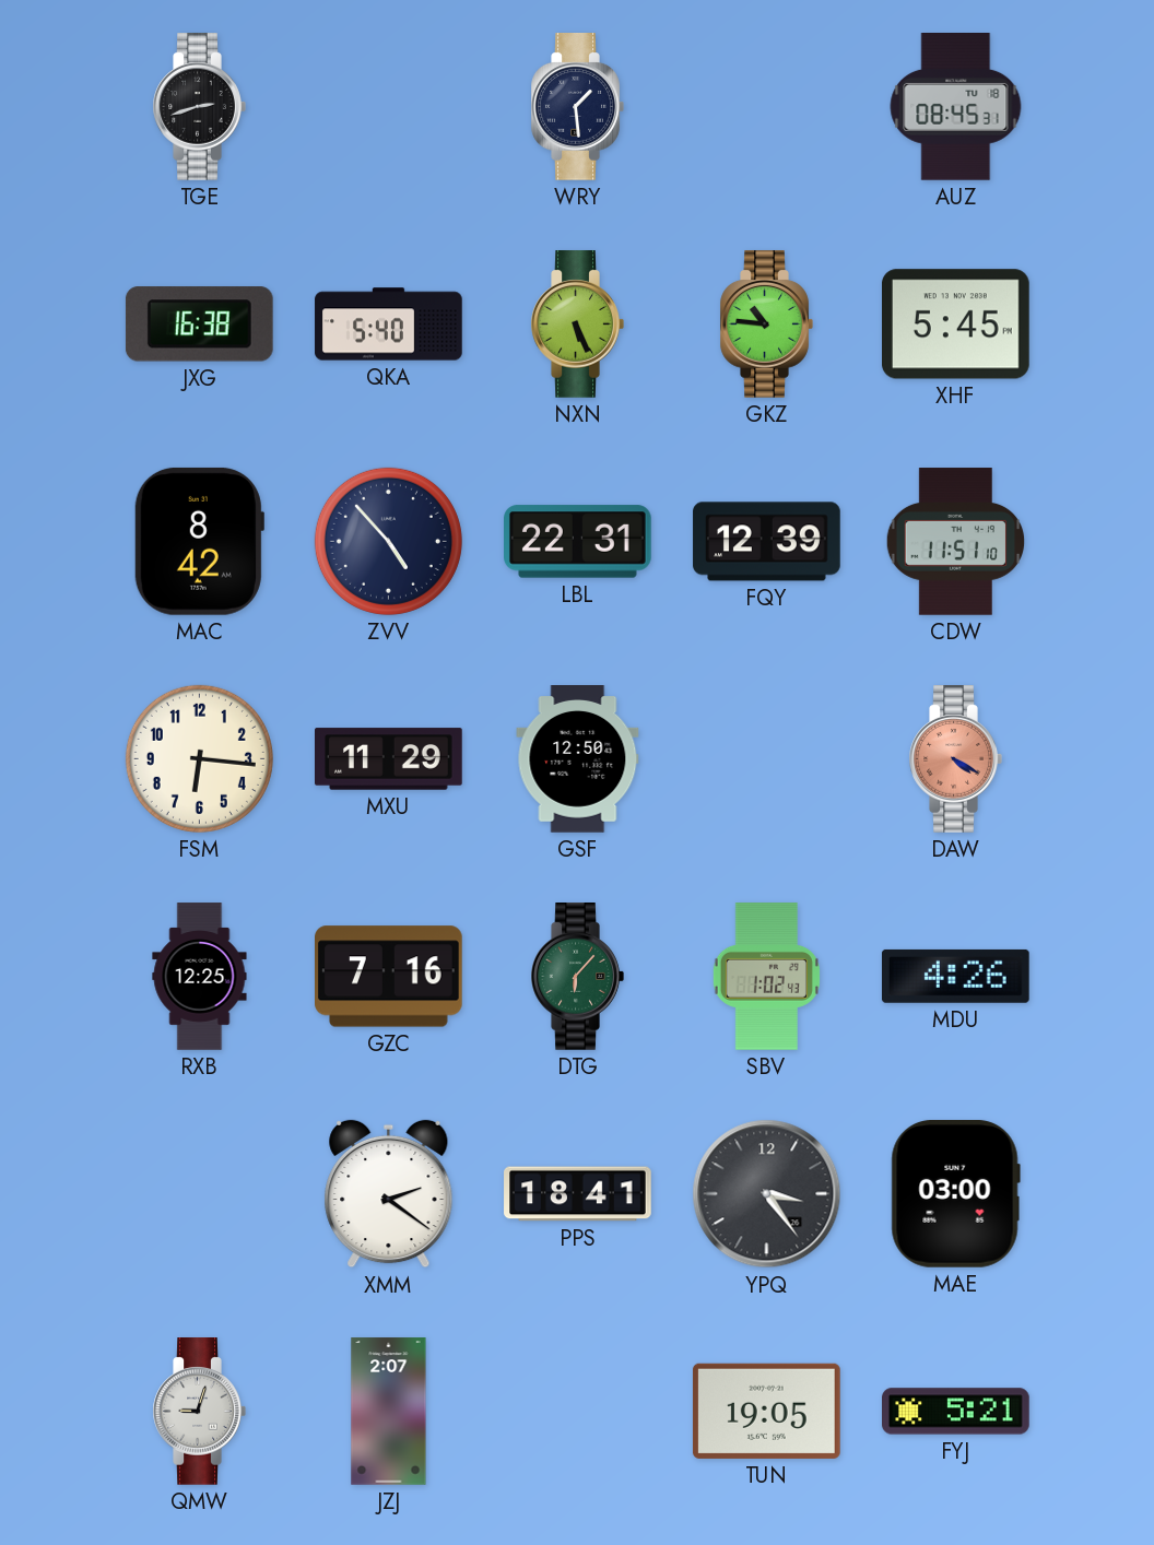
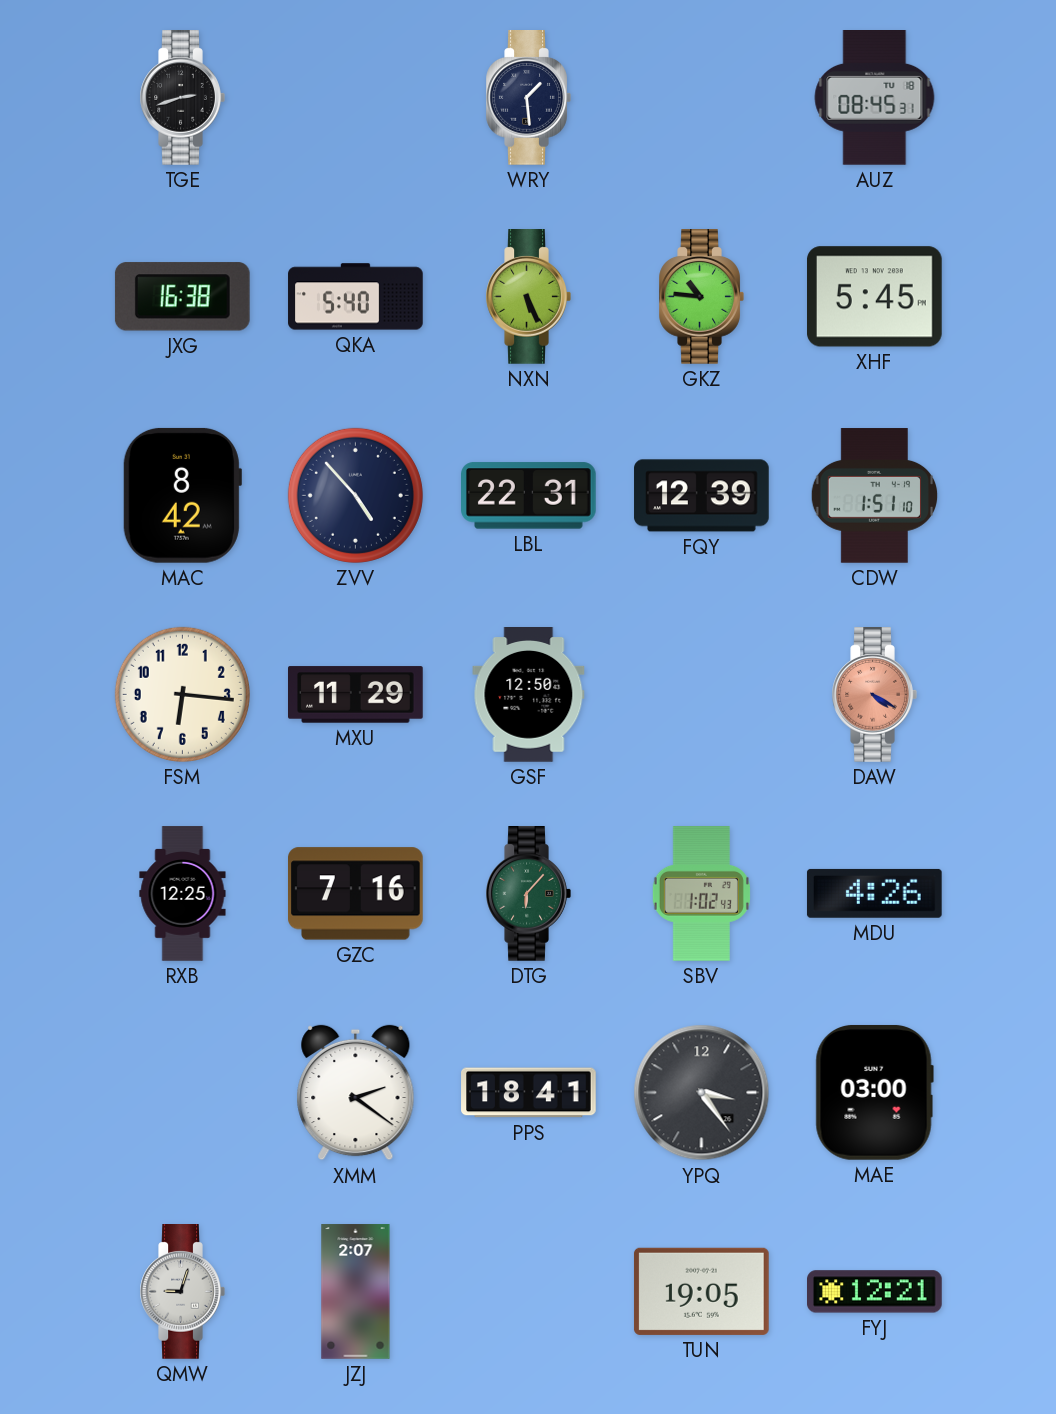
CDW: 11:51 -> 1:51
FYJ: 5:21 -> 12:21
